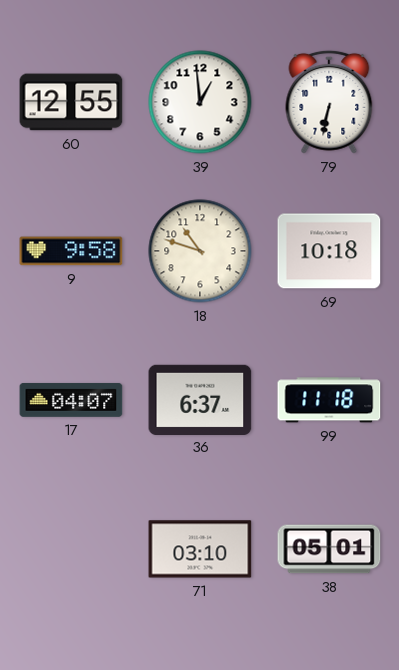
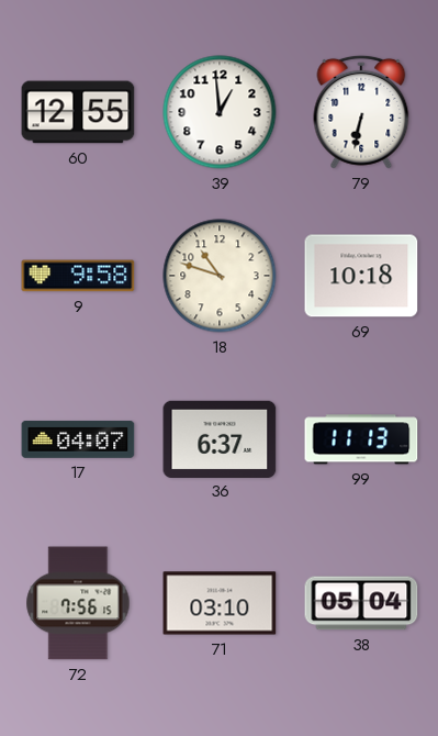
99: 11:18 -> 11:13
72: none -> 7:56
38: 05:01 -> 05:04
